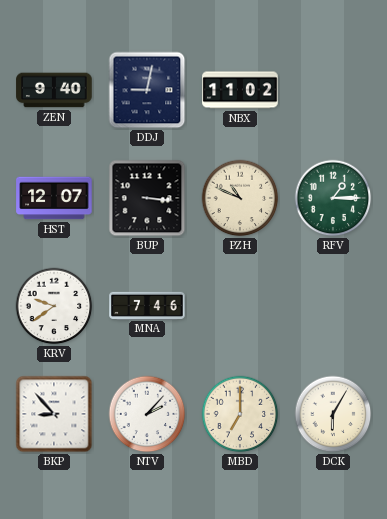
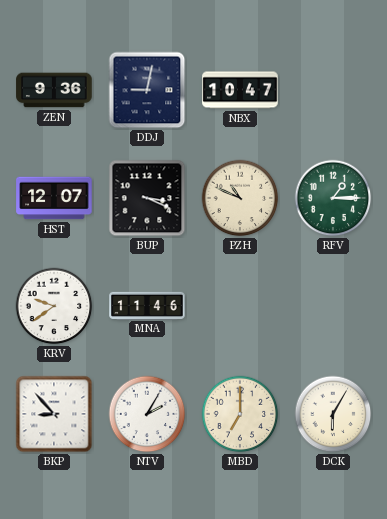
ZEN: 9:40 -> 9:36
NBX: 11:02 -> 10:47
BUP: 3:16 -> 3:19
MNA: 7:46 -> 11:46
NTV: 2:07 -> 2:05
